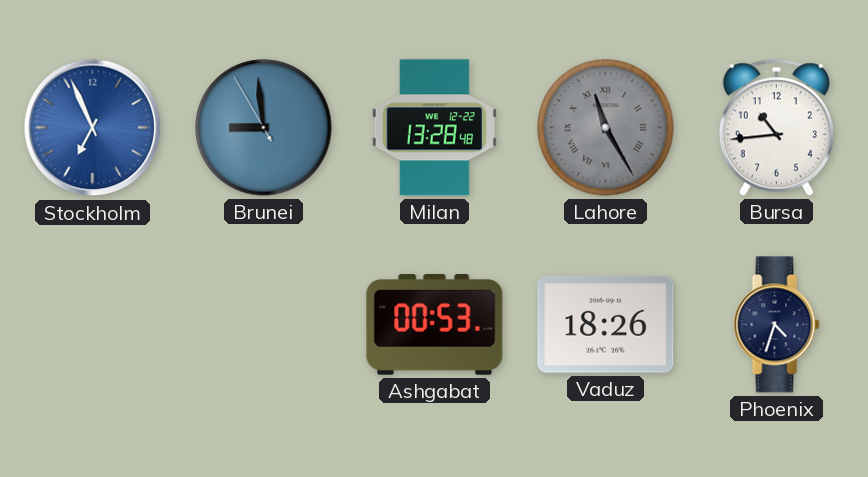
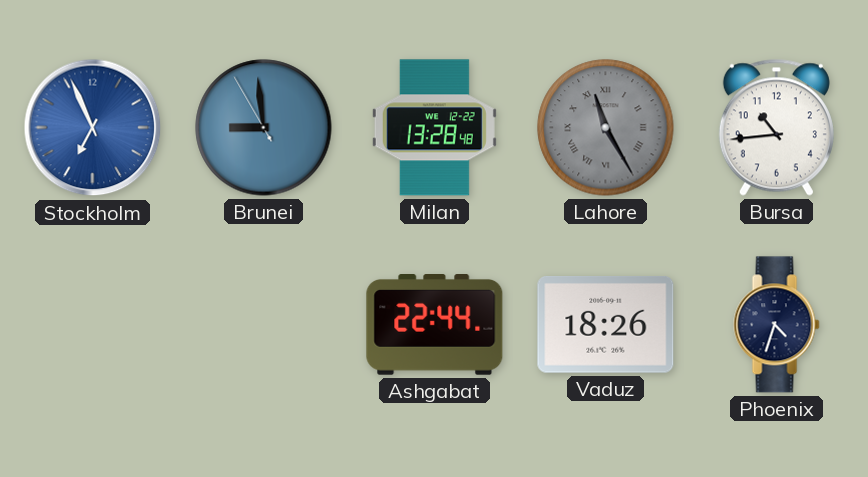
Ashgabat: 00:53 -> 22:44
